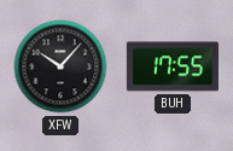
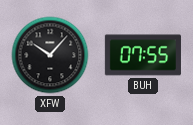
BUH: 17:55 -> 07:55
